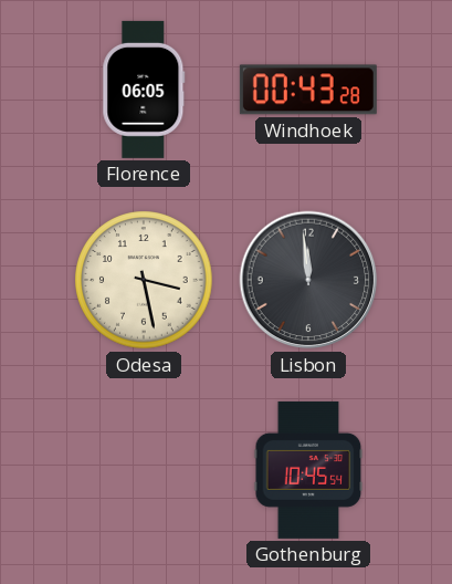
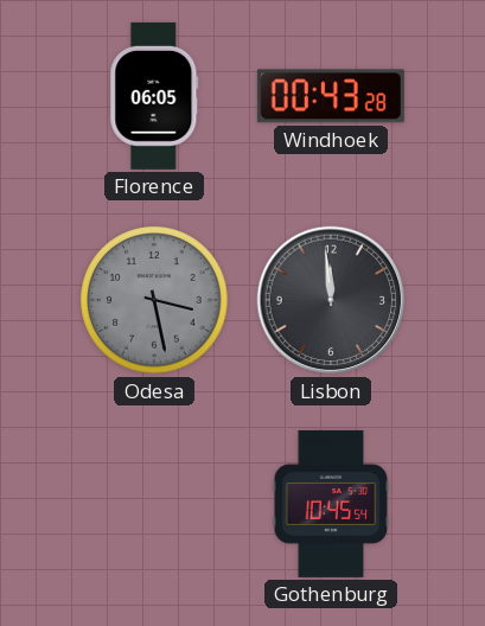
Odesa dial: cream -> grey
